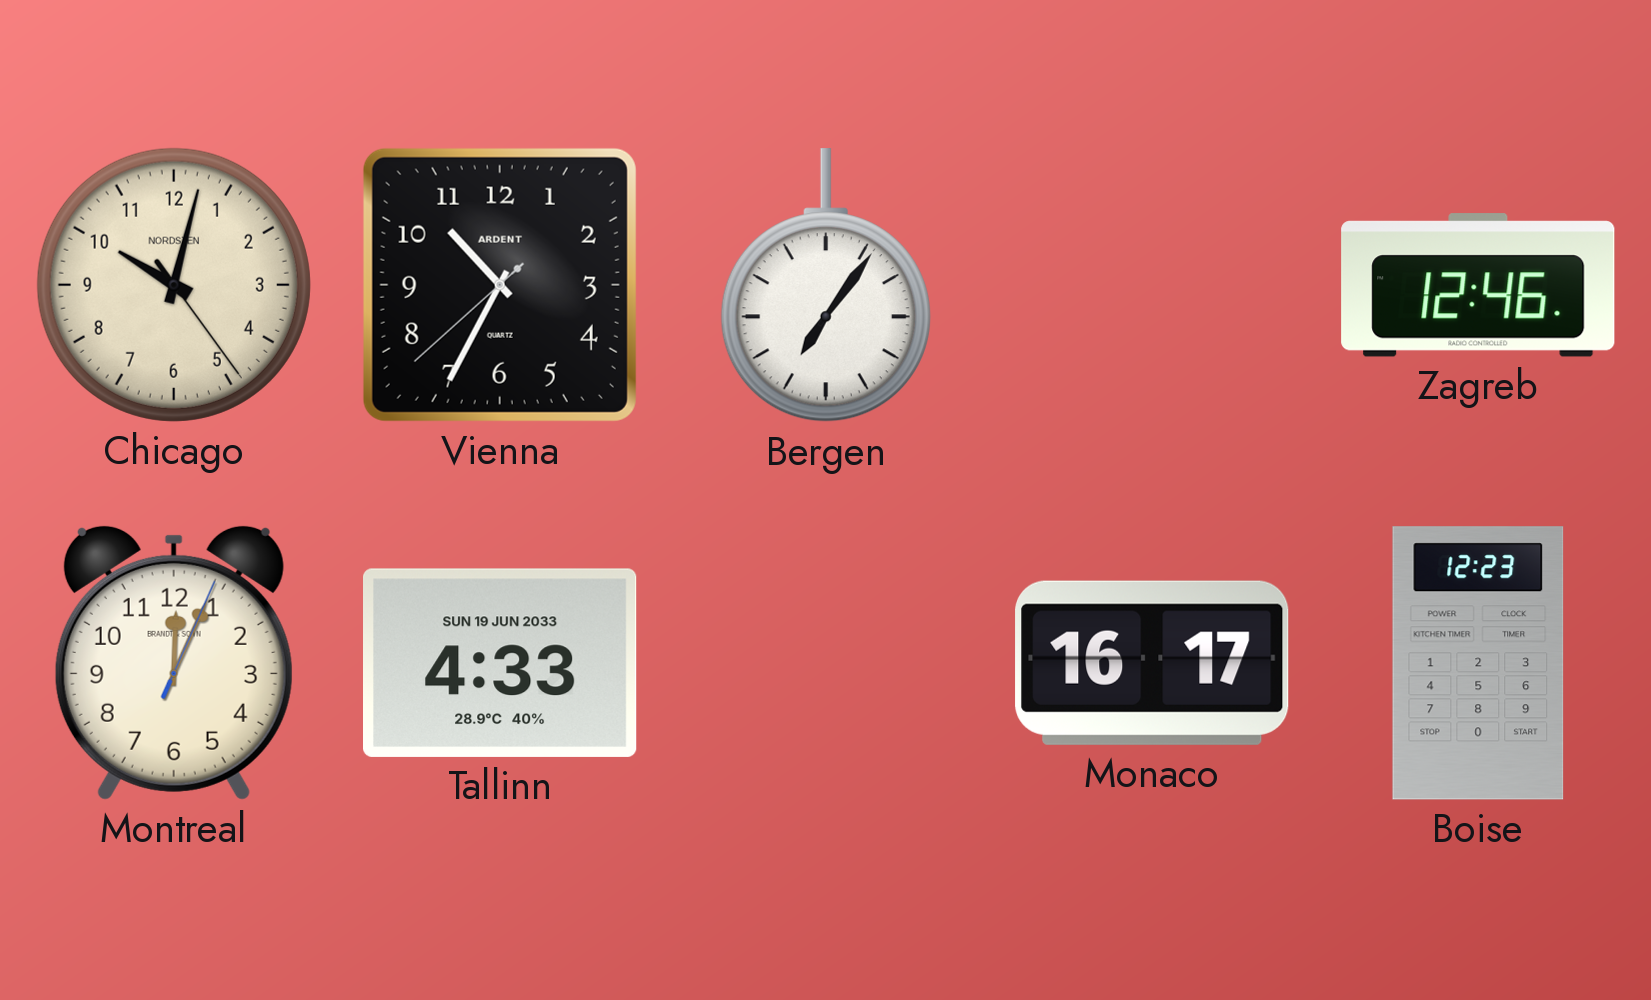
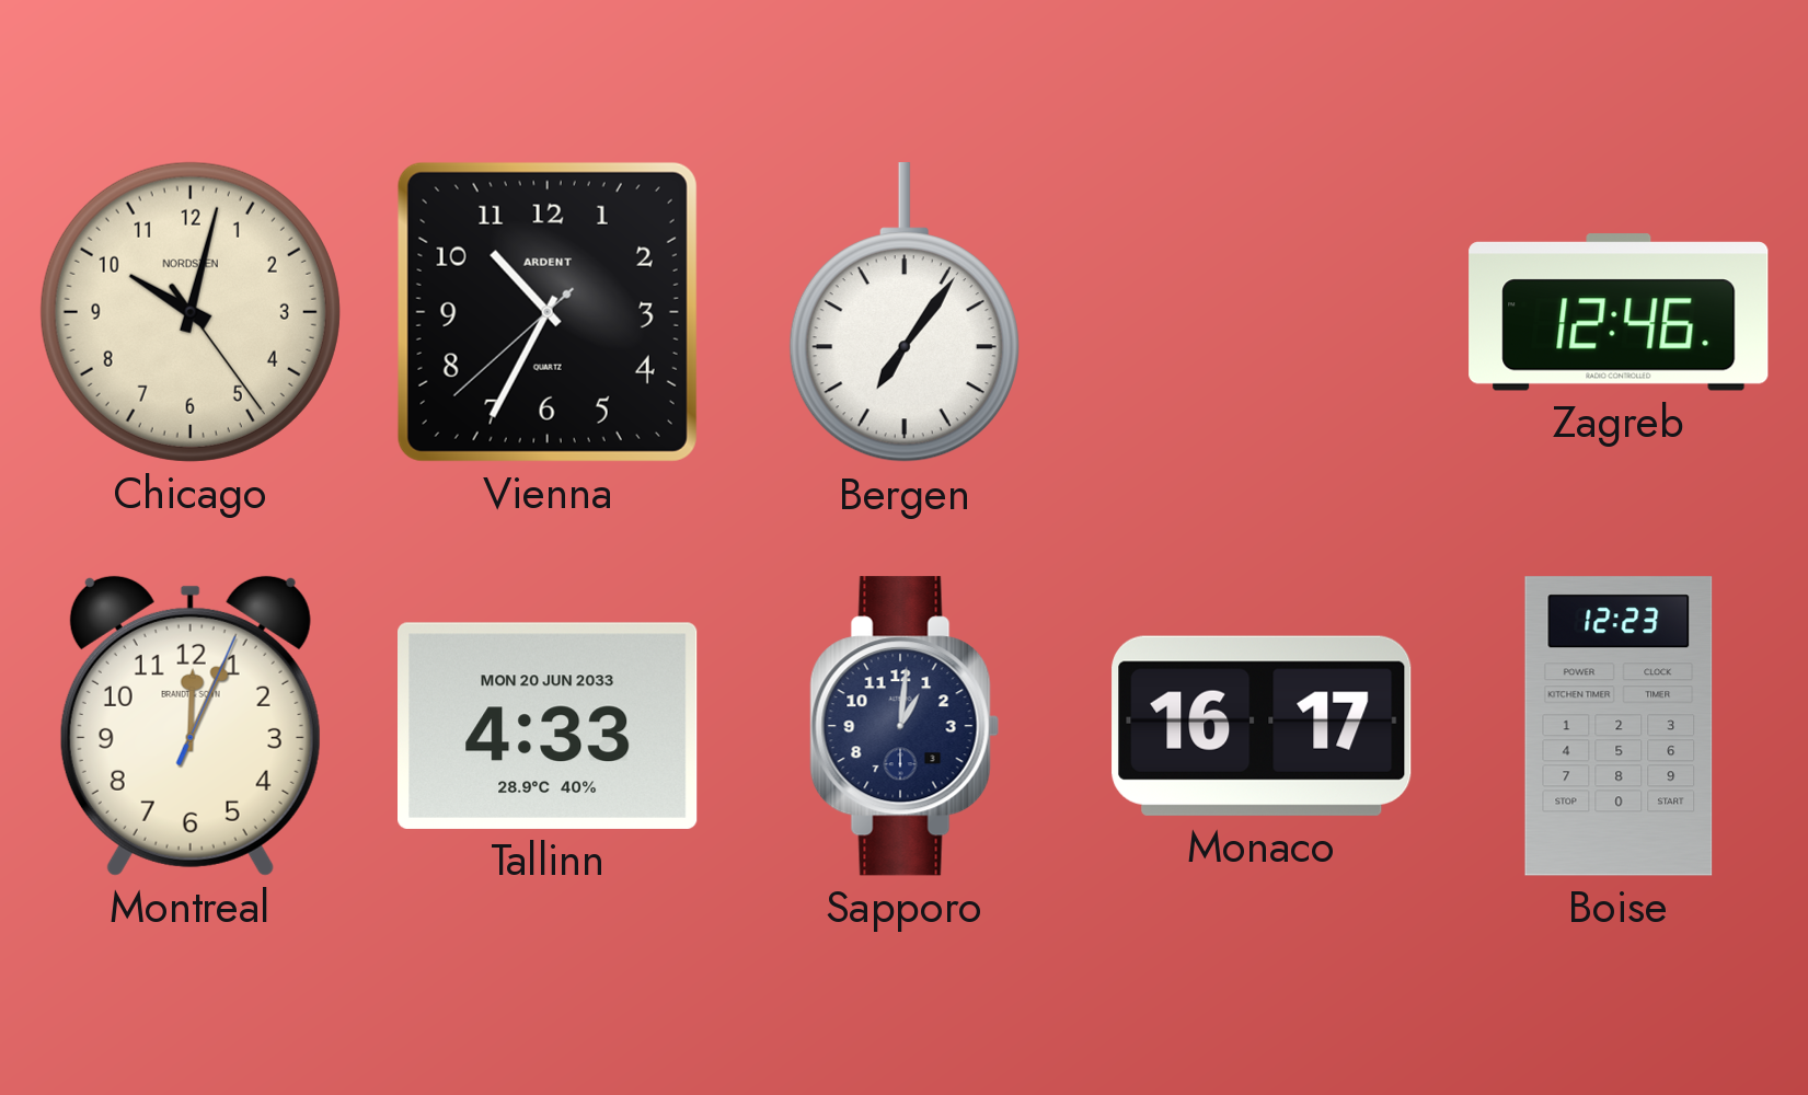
Tallinn date: SUN 19 JUN 2033 -> MON 20 JUN 2033
Sapporo: none -> 1:01
